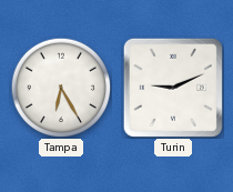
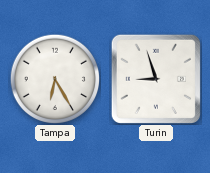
Turin: 9:11 -> 8:57
